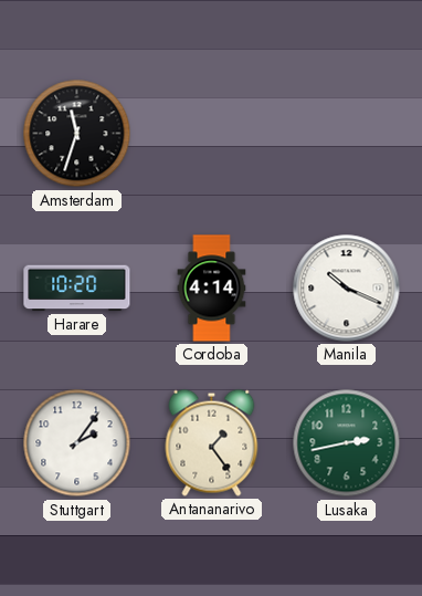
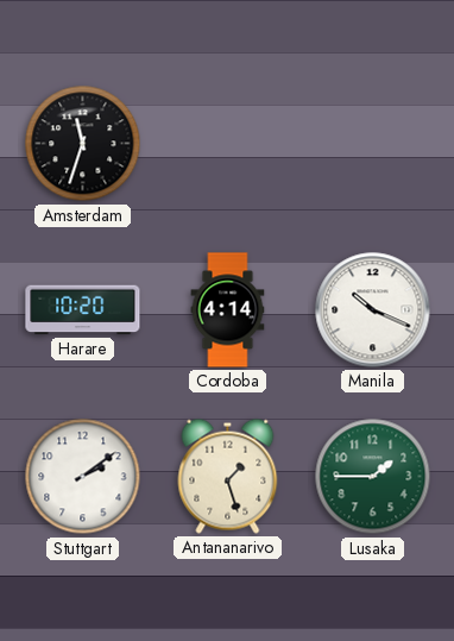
Stuttgart: 2:06 -> 2:09
Antananarivo: 1:24 -> 1:27
Lusaka: 2:43 -> 1:45
